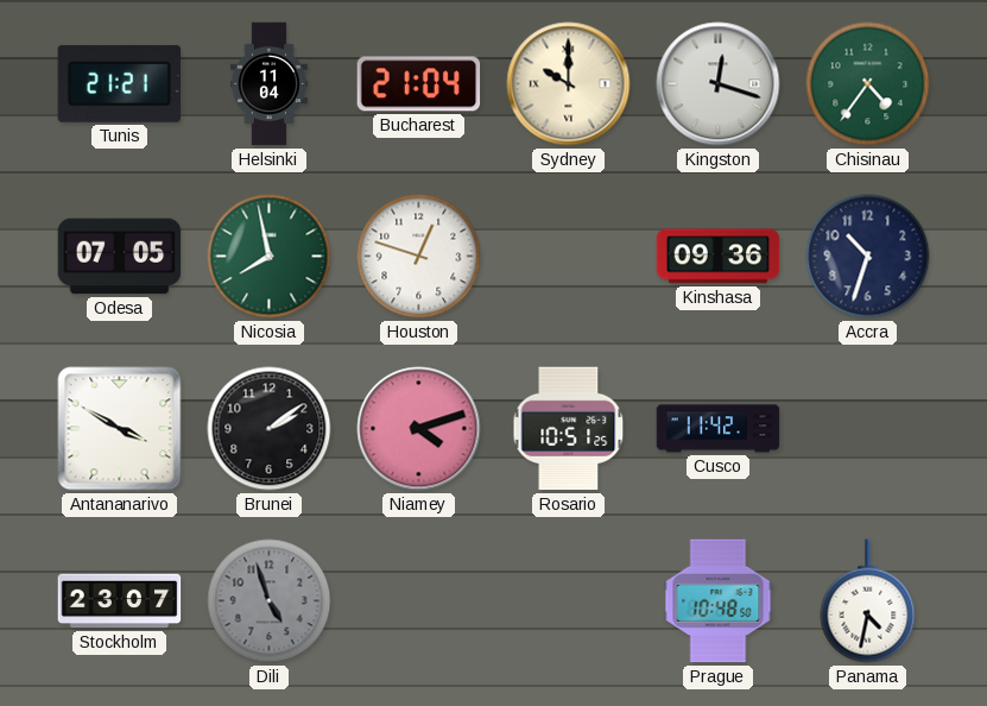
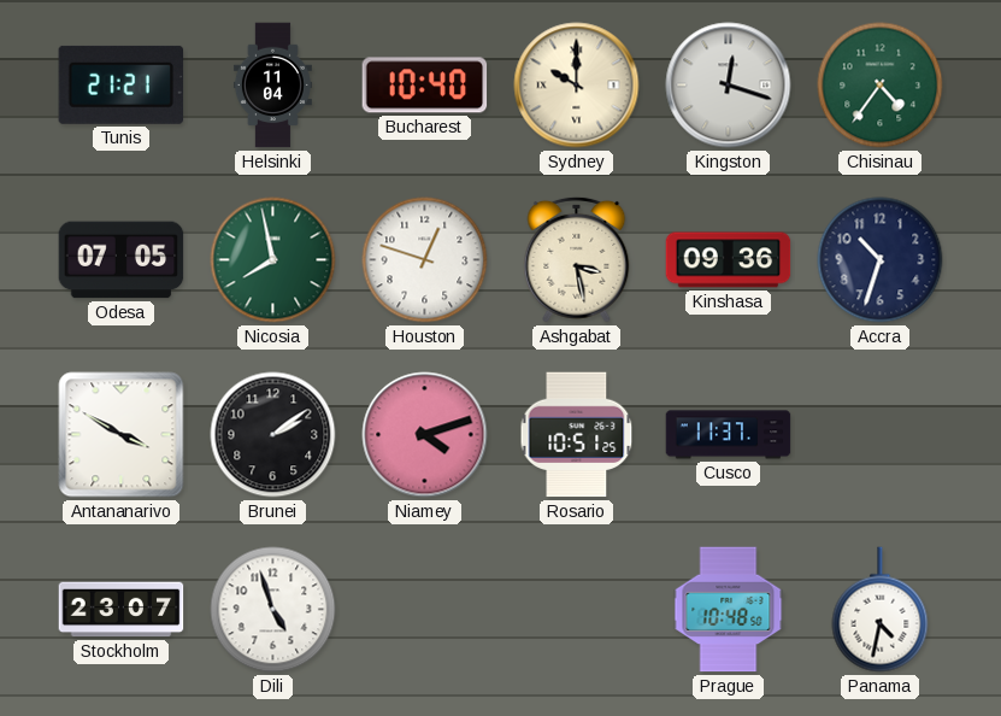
Bucharest: 21:04 -> 10:40
Ashgabat: none -> 3:28
Cusco: 11:42 -> 11:37
Dili dial: grey -> white
